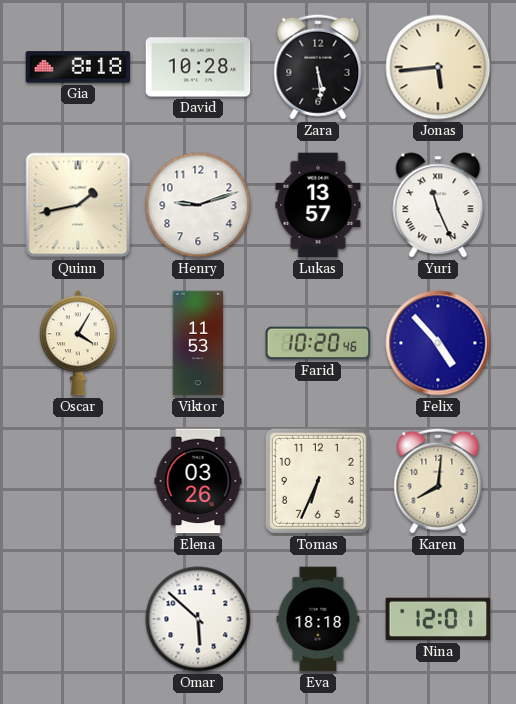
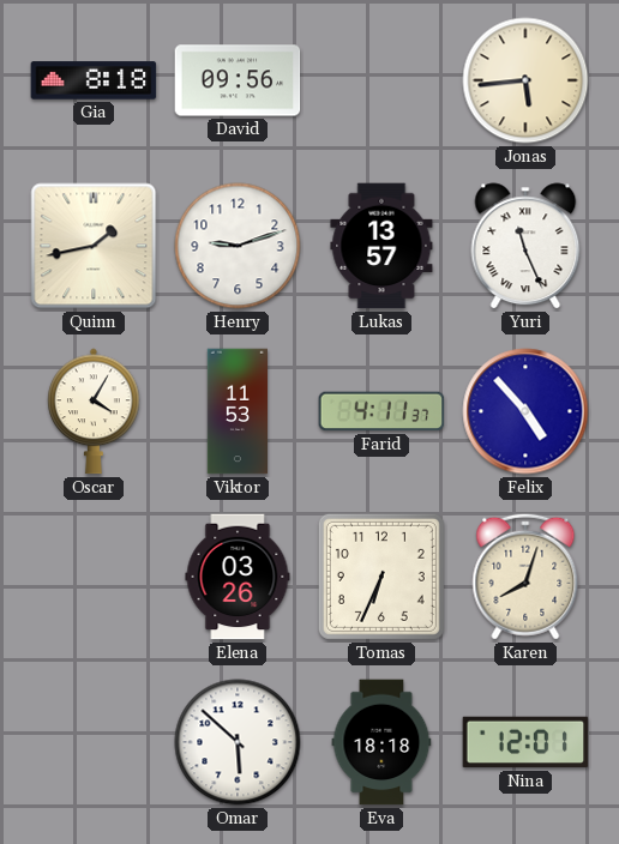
David: 10:28 -> 09:56
Zara: 5:29 -> none
Farid: 10:20 -> 4:11
Karen: 8:01 -> 8:03
